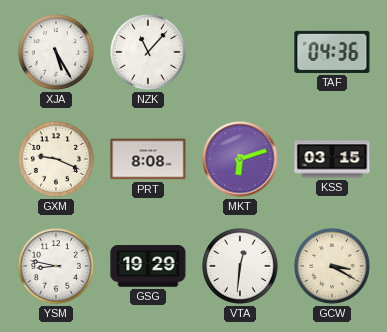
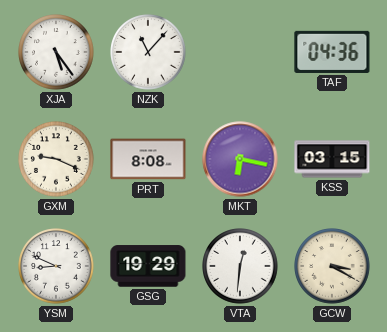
XJA: 5:25 -> 5:24
MKT: 6:12 -> 6:17
YSM: 8:47 -> 8:49
